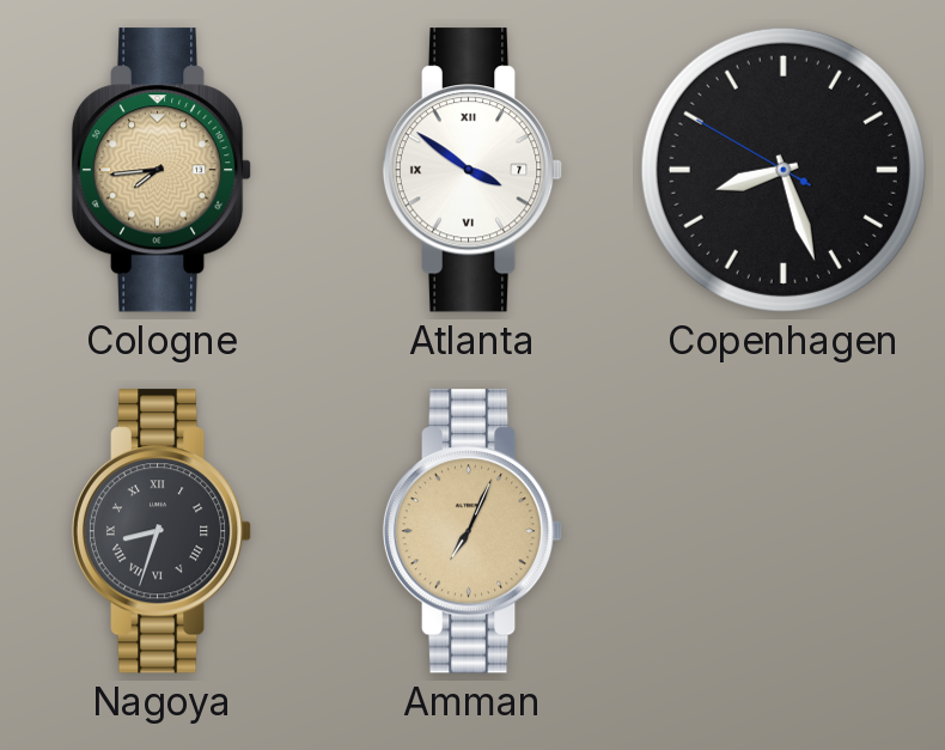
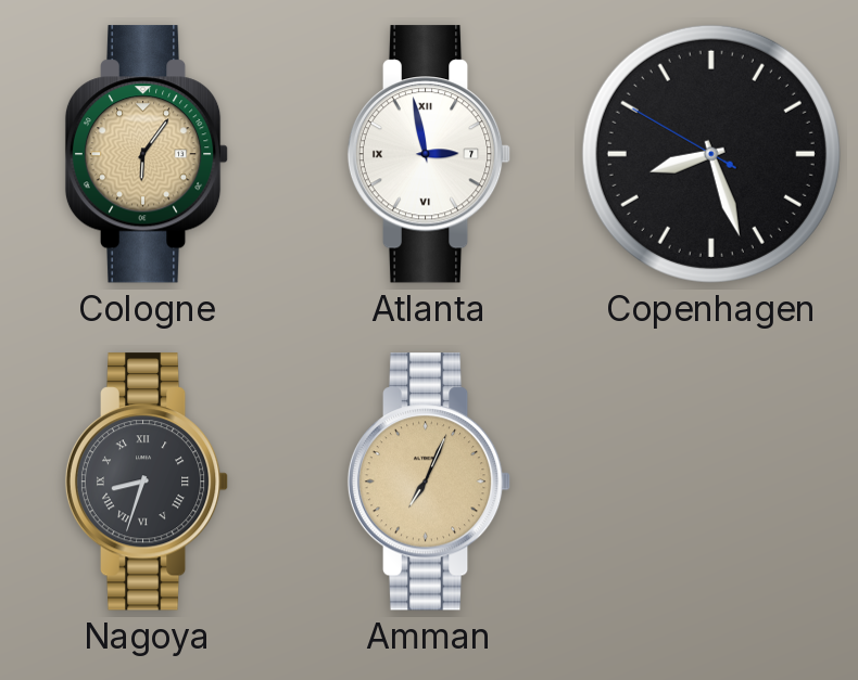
Cologne: 7:44 -> 6:06
Atlanta: 3:51 -> 2:58
